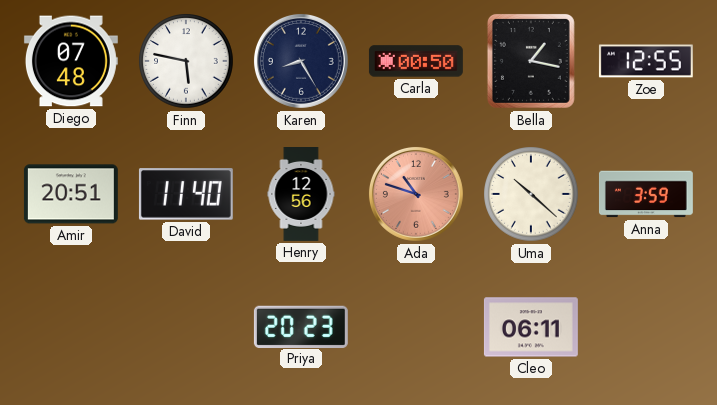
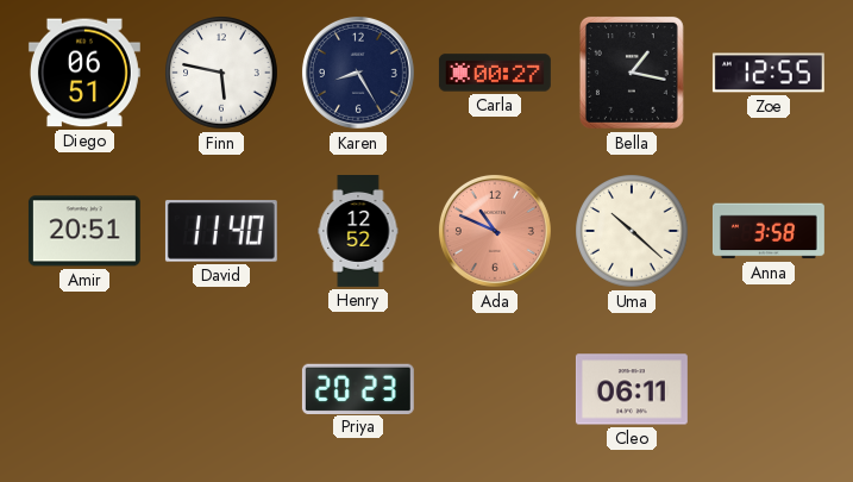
Diego: 07:48 -> 06:51
Carla: 00:50 -> 00:27
Henry: 12:56 -> 12:52
Ada: 10:48 -> 10:49
Anna: 3:59 -> 3:58
